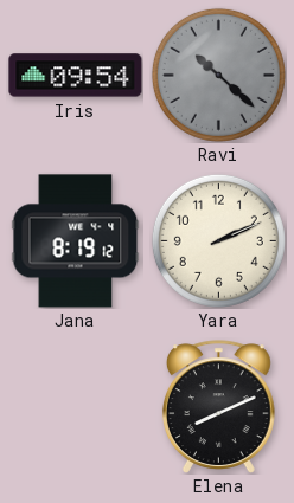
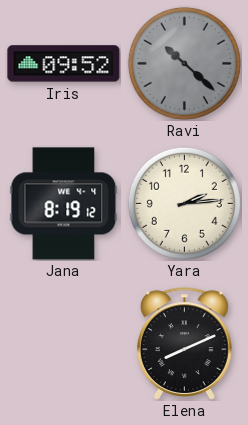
Iris: 09:54 -> 09:52
Yara: 2:11 -> 2:14
